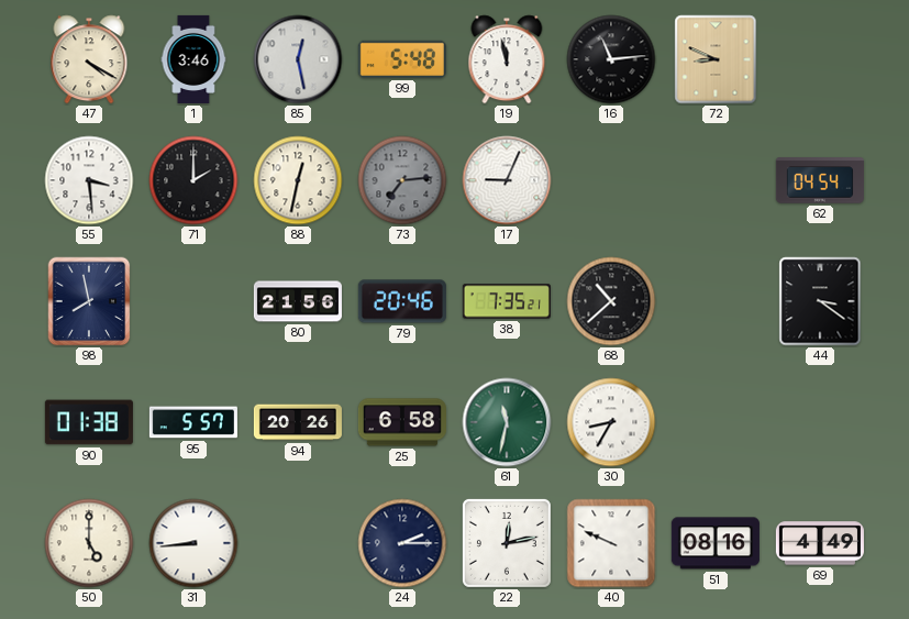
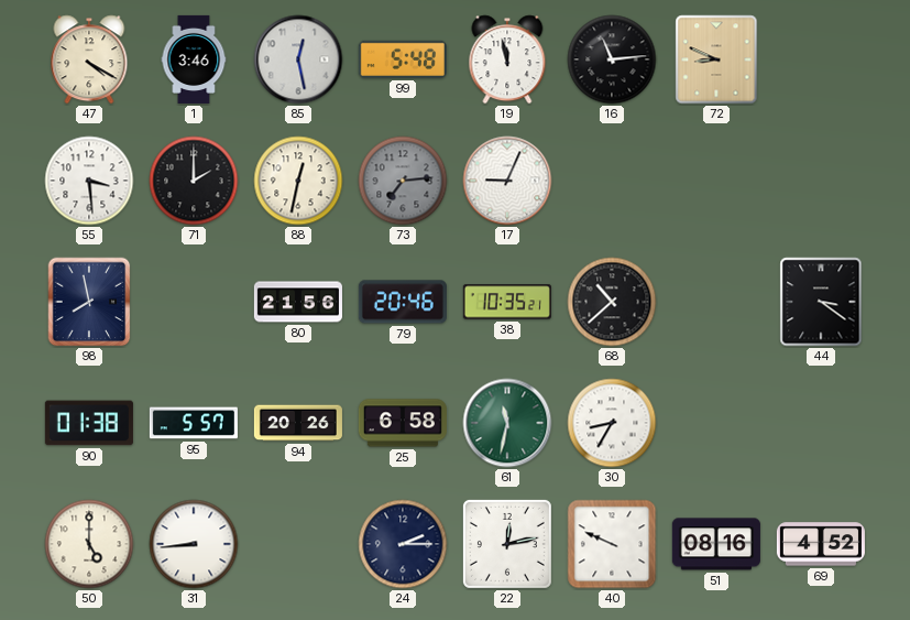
62: 04:54 -> none
38: 7:35 -> 10:35
69: 4:49 -> 4:52
